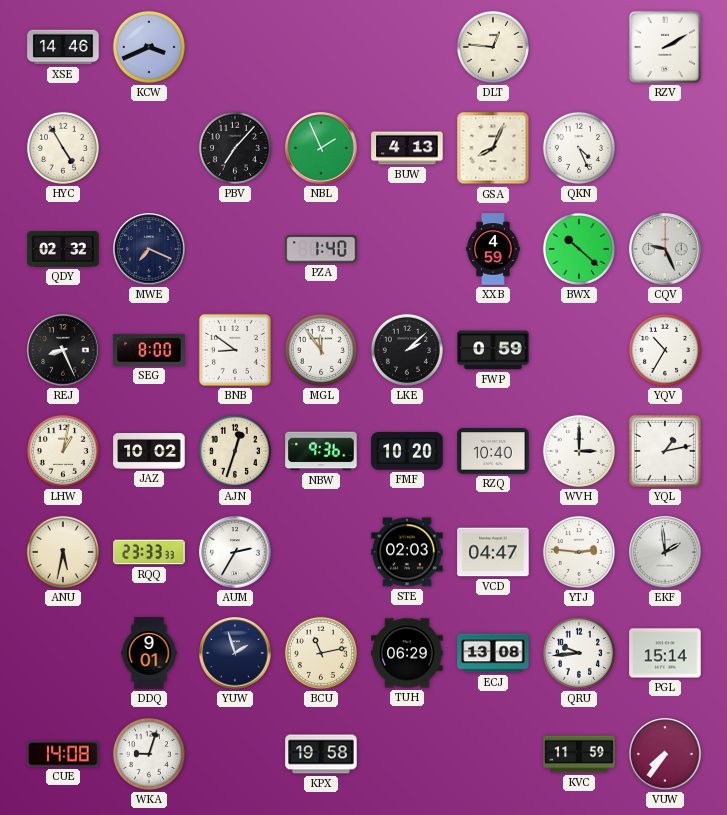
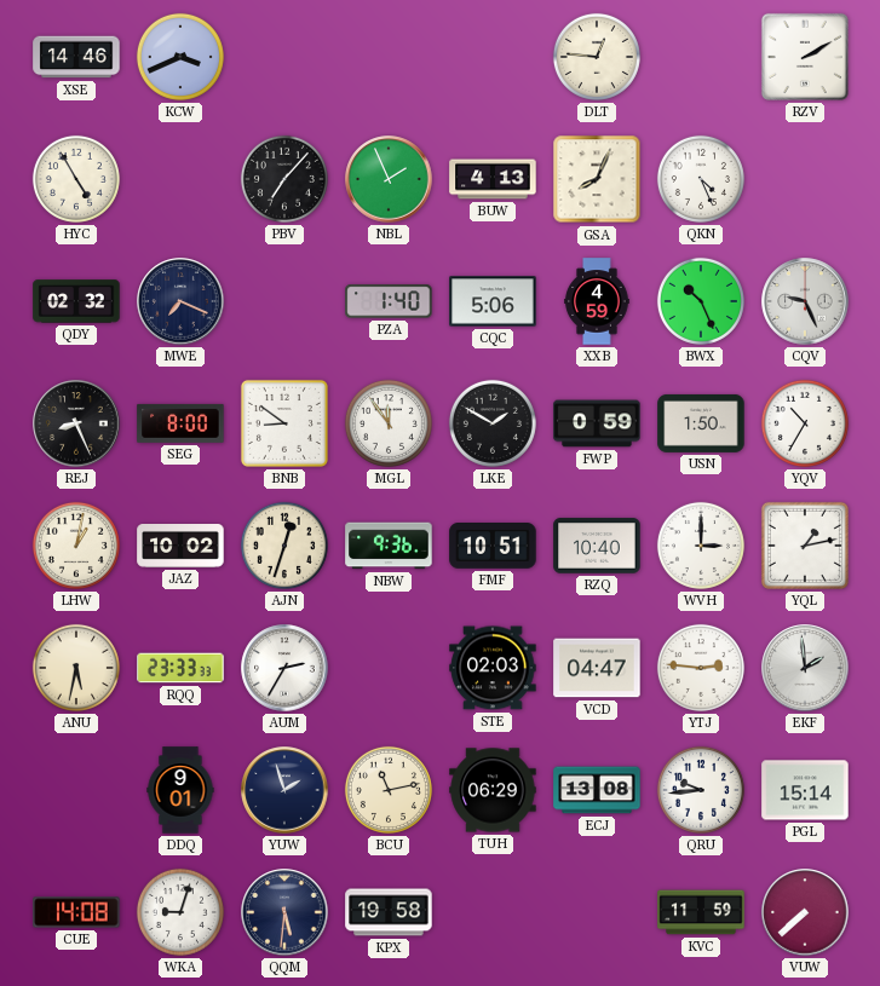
CQC: none -> 5:06
BWX: 10:22 -> 10:26
LKE: 2:08 -> 1:50
USN: none -> 1:50
FMF: 10:20 -> 10:51
QQM: none -> 5:31
VUW: 7:36 -> 7:38
